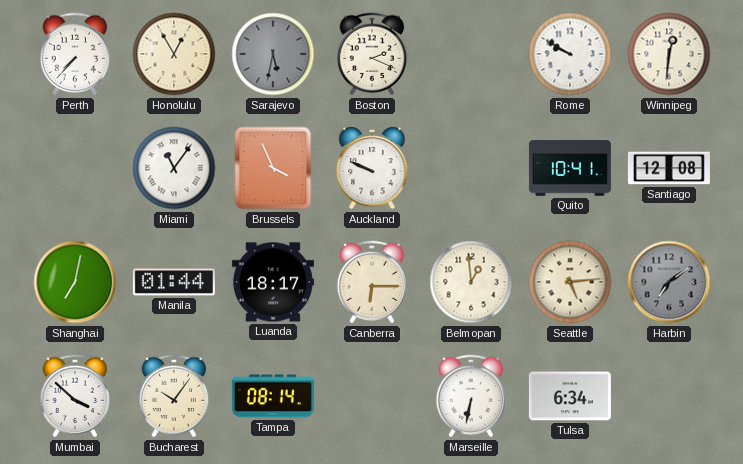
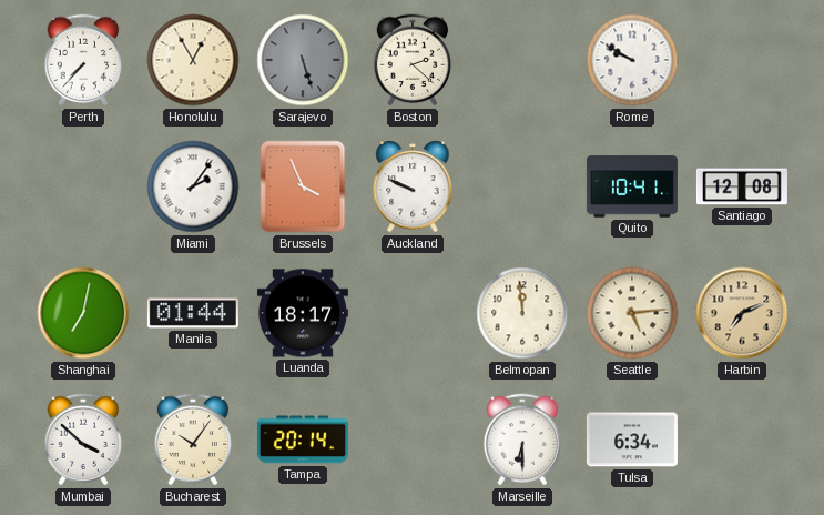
Sarajevo: 5:32 -> 5:27
Boston: 2:19 -> 2:22
Winnipeg: 12:31 -> none
Miami: 11:06 -> 2:06
Canberra: 6:15 -> none
Belmopan: 12:59 -> 11:59
Harbin: 7:09 -> 7:11
Harbin dial: grey -> champagne
Tampa: 08:14 -> 20:14
Marseille: 6:32 -> 6:30
